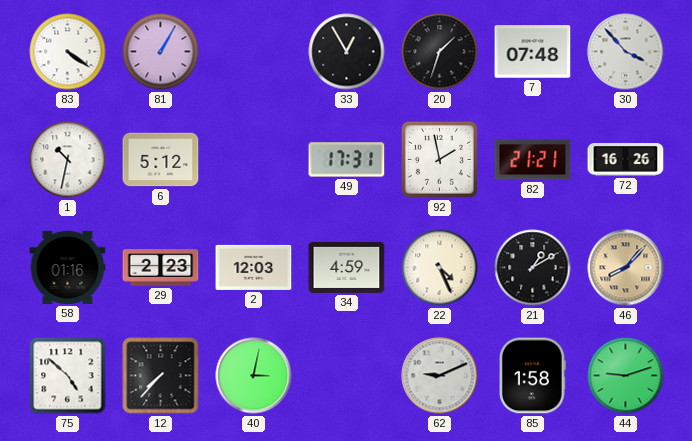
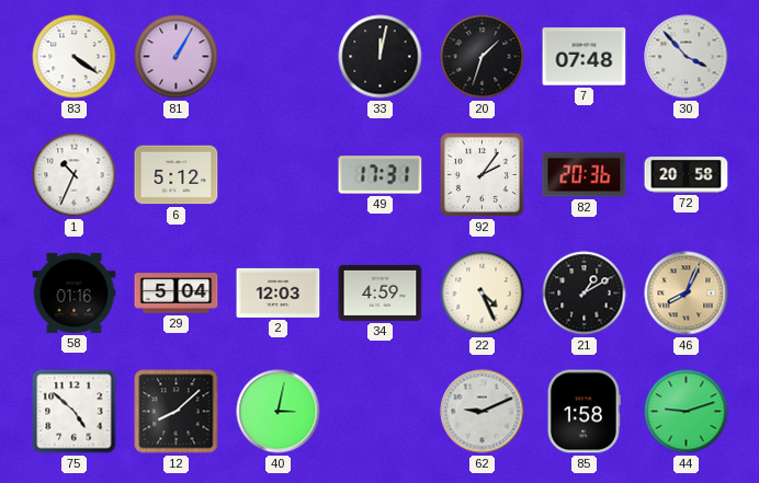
33: 12:55 -> 12:02
1: 10:32 -> 10:34
92: 1:58 -> 2:06
82: 21:21 -> 20:36
72: 16:26 -> 20:58
29: 2:23 -> 5:04
46: 8:07 -> 8:04
12: 7:37 -> 8:08
